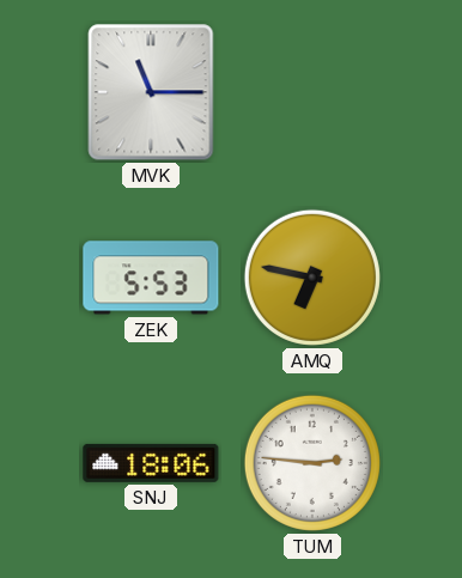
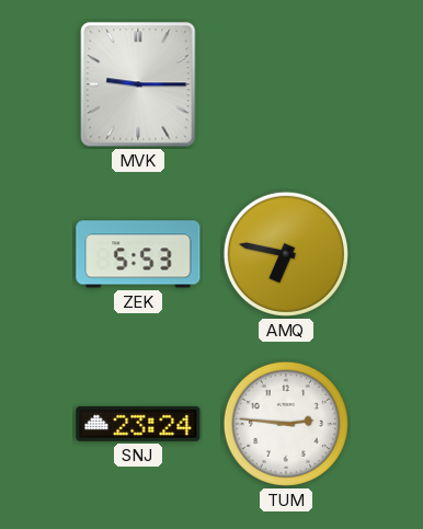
MVK: 11:15 -> 9:15
SNJ: 18:06 -> 23:24
